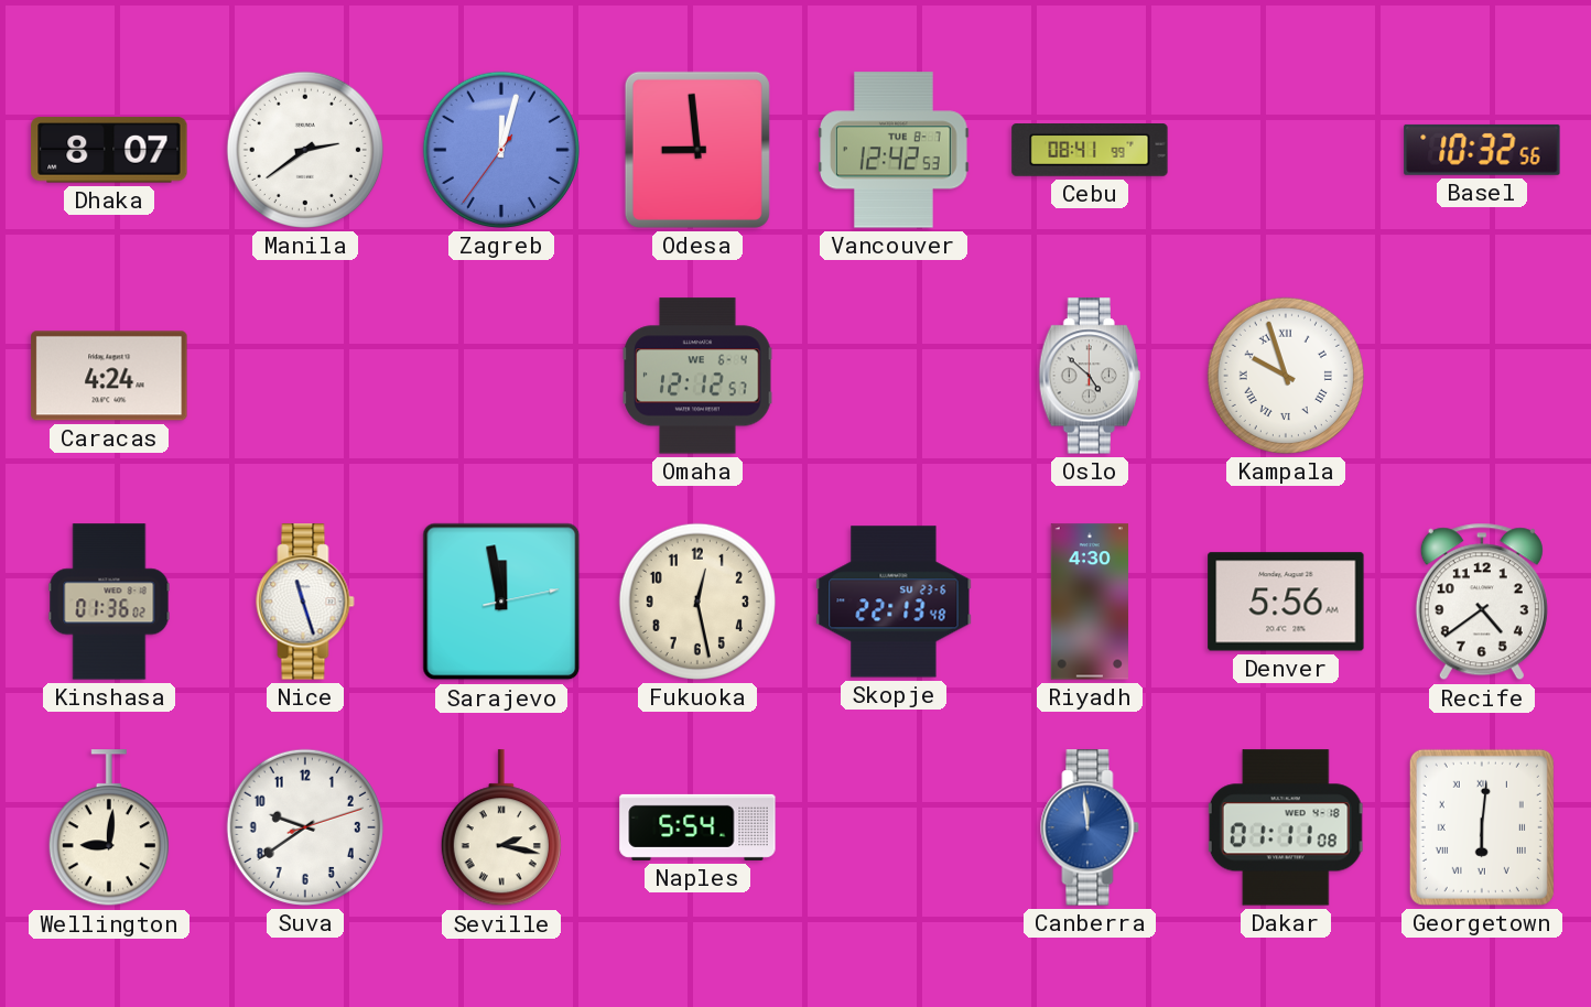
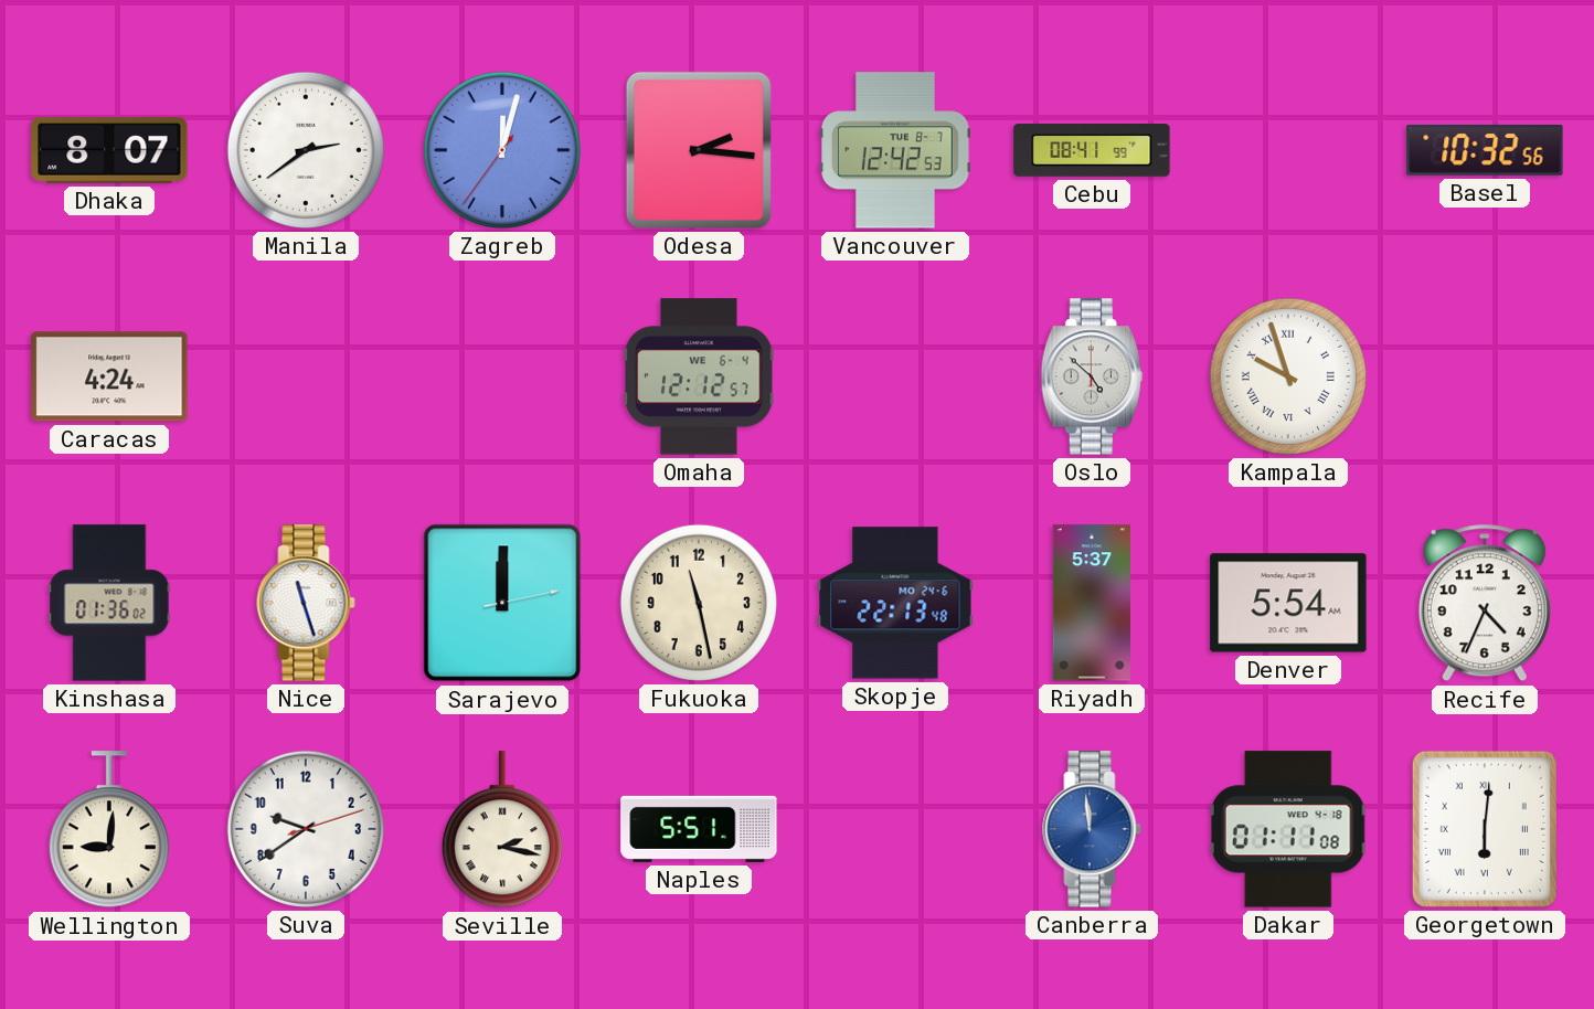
Odesa: 8:59 -> 2:16
Sarajevo: 11:58 -> 12:00
Fukuoka: 12:28 -> 11:28
Skopje date: SU 23-6 -> MO 24-6
Riyadh: 4:30 -> 5:37
Denver: 5:56 -> 5:54
Recife: 4:39 -> 4:34
Naples: 5:54 -> 5:51
